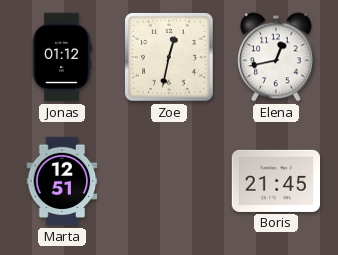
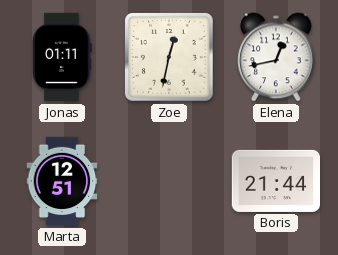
Jonas: 01:12 -> 01:11
Boris: 21:45 -> 21:44
